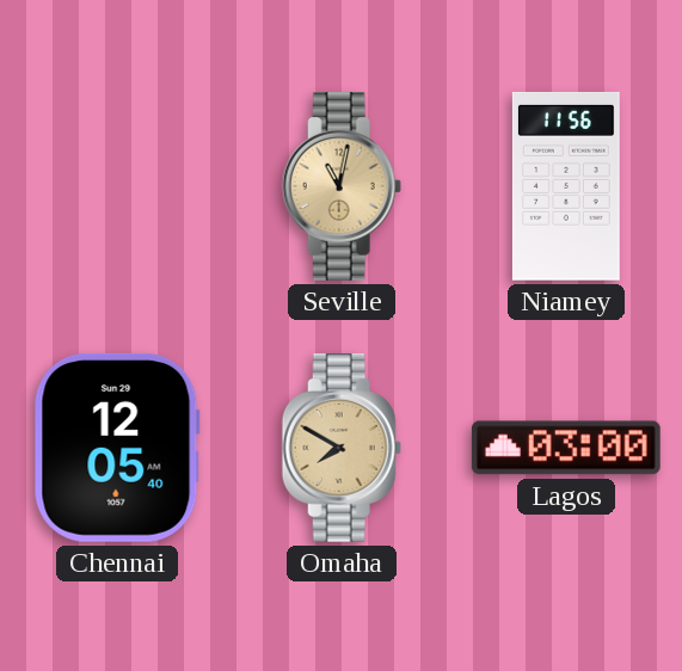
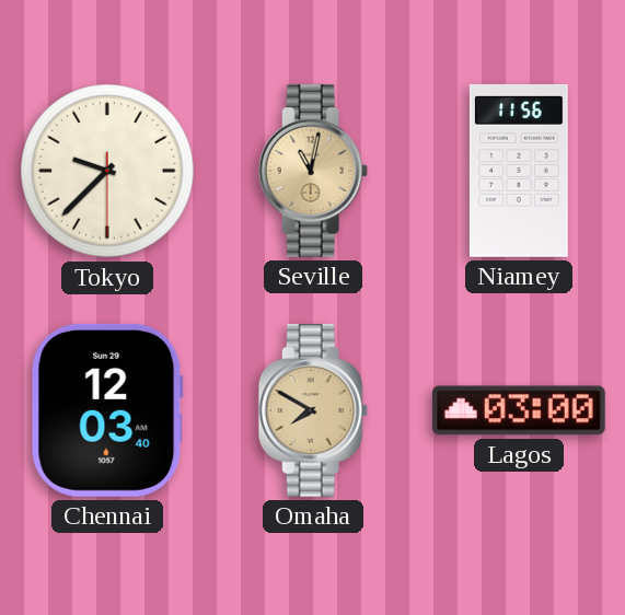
Tokyo: none -> 9:37
Chennai: 12:05 -> 12:03
